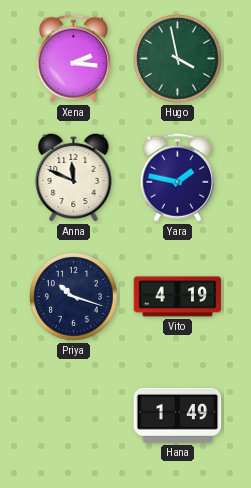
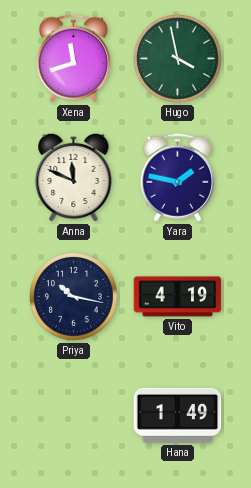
Xena: 2:16 -> 11:42
Priya: 10:18 -> 10:17
